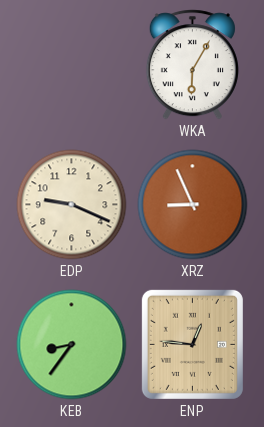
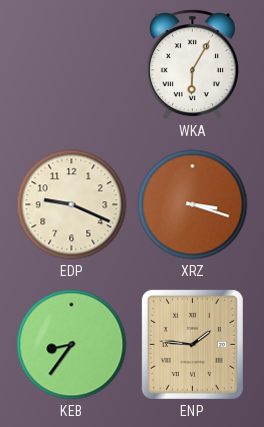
XRZ: 8:56 -> 3:18
ENP: 12:46 -> 1:46
